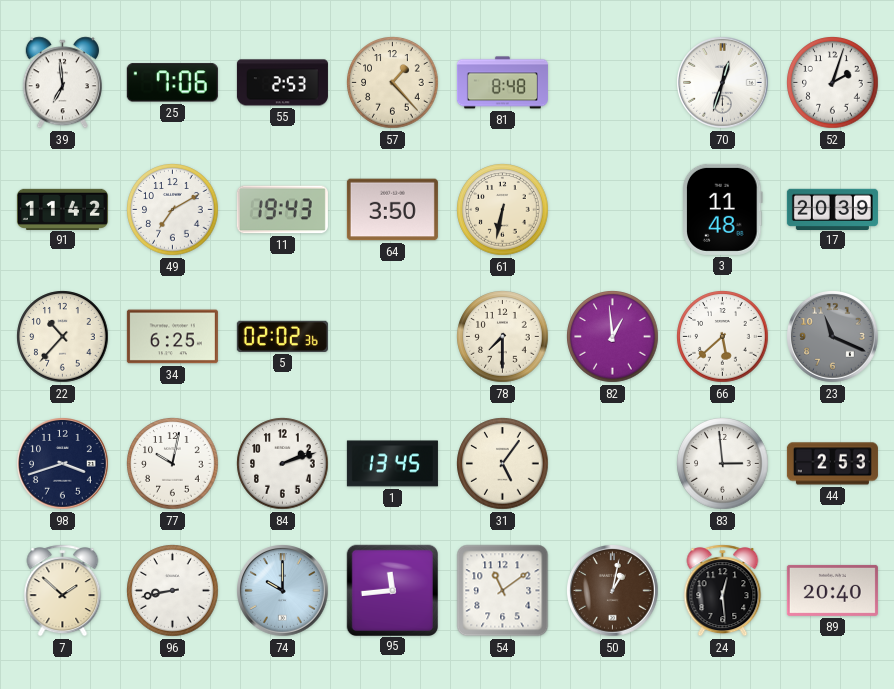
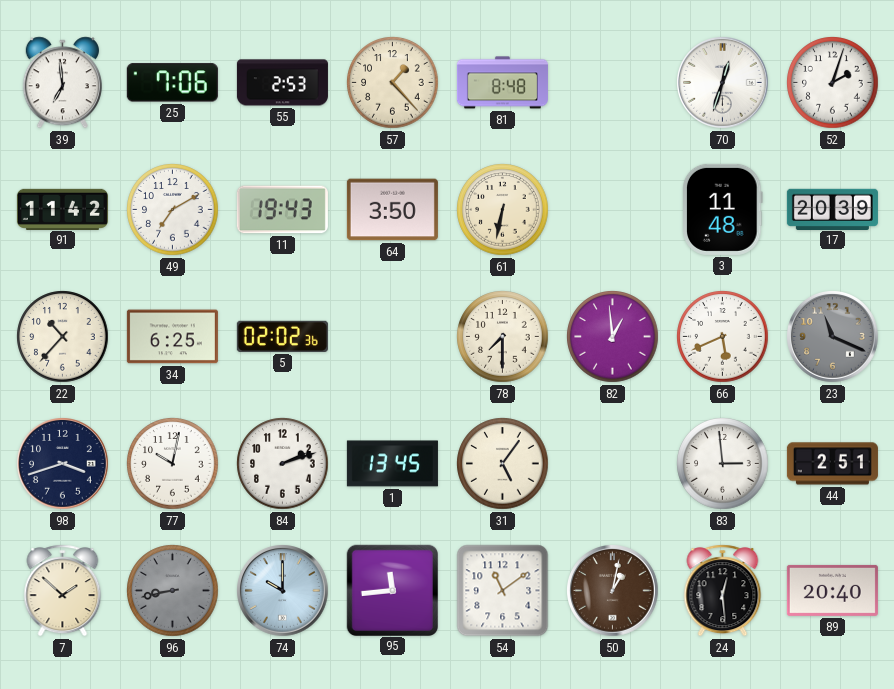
66: 5:38 -> 5:41
44: 2:53 -> 2:51
96 dial: white -> grey
